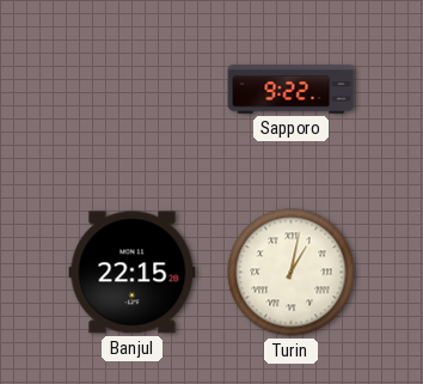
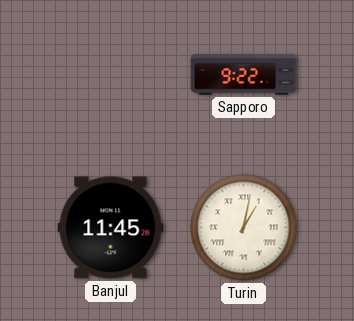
Banjul: 22:15 -> 11:45
